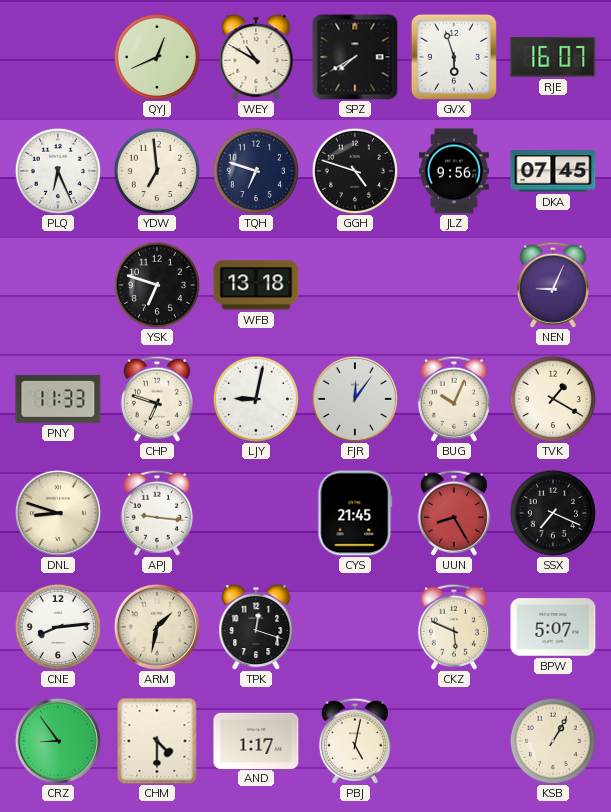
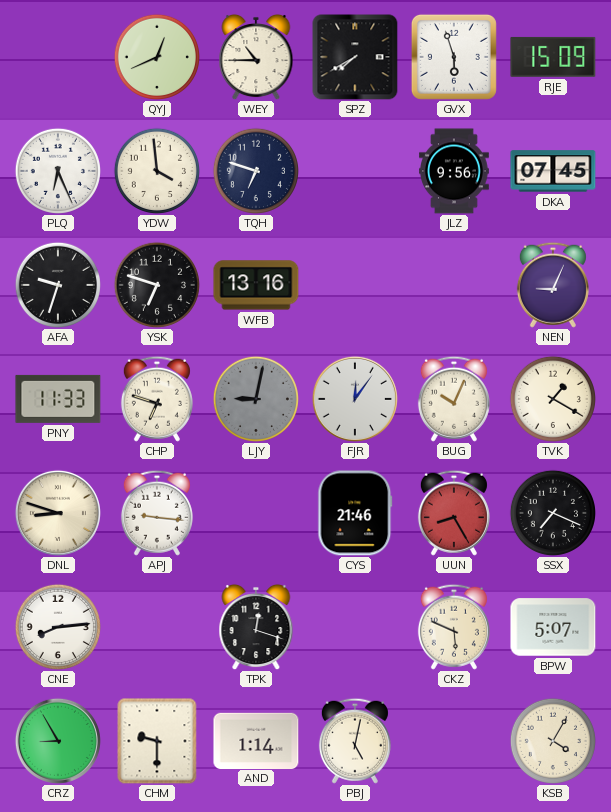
WEY: 10:50 -> 10:45
RJE: 16:07 -> 15:09
YDW: 6:59 -> 3:59
GGH: 4:48 -> none
AFA: none -> 9:33
WFB: 13:18 -> 13:16
LJY dial: white -> grey
CYS: 21:45 -> 21:46
ARM: 1:32 -> none
CRZ: 8:54 -> 8:55
CHM: 4:30 -> 9:30
AND: 1:17 -> 1:14
KSB: 1:05 -> 4:05
